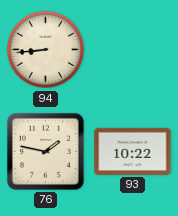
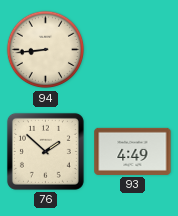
76: 1:47 -> 1:52
93: 10:22 -> 4:49
